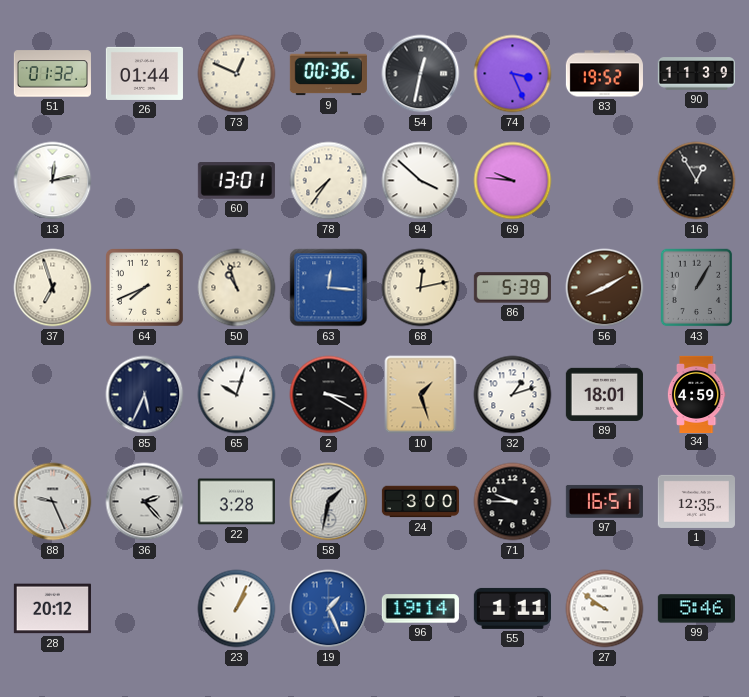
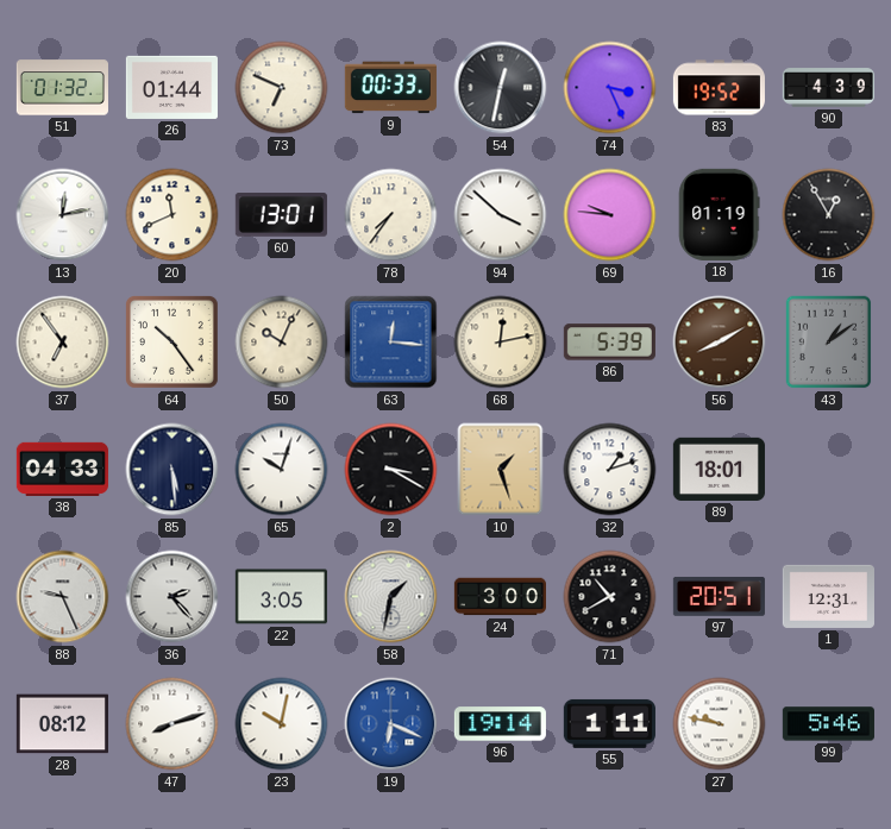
73: 12:49 -> 6:49
9: 00:36 -> 00:33
90: 11:39 -> 4:39
20: none -> 11:41
18: none -> 01:19
37: 6:57 -> 6:54
64: 7:41 -> 10:24
50: 10:57 -> 10:04
43: 1:05 -> 1:09
38: none -> 04:33
85: 5:34 -> 5:29
34: 4:59 -> none
22: 3:28 -> 3:05
71: 9:45 -> 10:40
97: 16:51 -> 20:51
1: 12:35 -> 12:31
28: 20:12 -> 08:12
47: none -> 8:12
23: 1:04 -> 10:02
19: 1:26 -> 6:19
27: 9:51 -> 9:47
